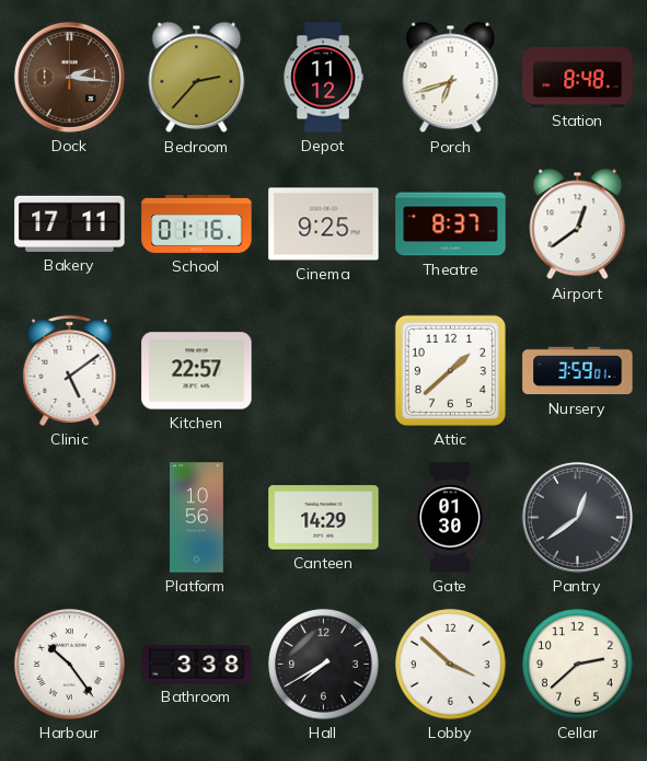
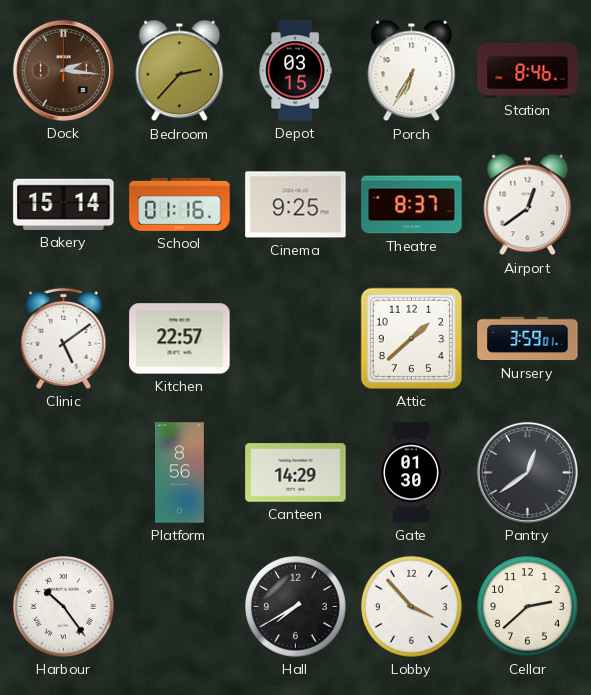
Depot: 11:12 -> 03:15
Porch: 6:42 -> 6:35
Station: 8:48 -> 8:46
Bakery: 17:11 -> 15:14
Platform: 10:56 -> 8:56
Bathroom: 3:38 -> none
Lobby: 3:52 -> 3:53
